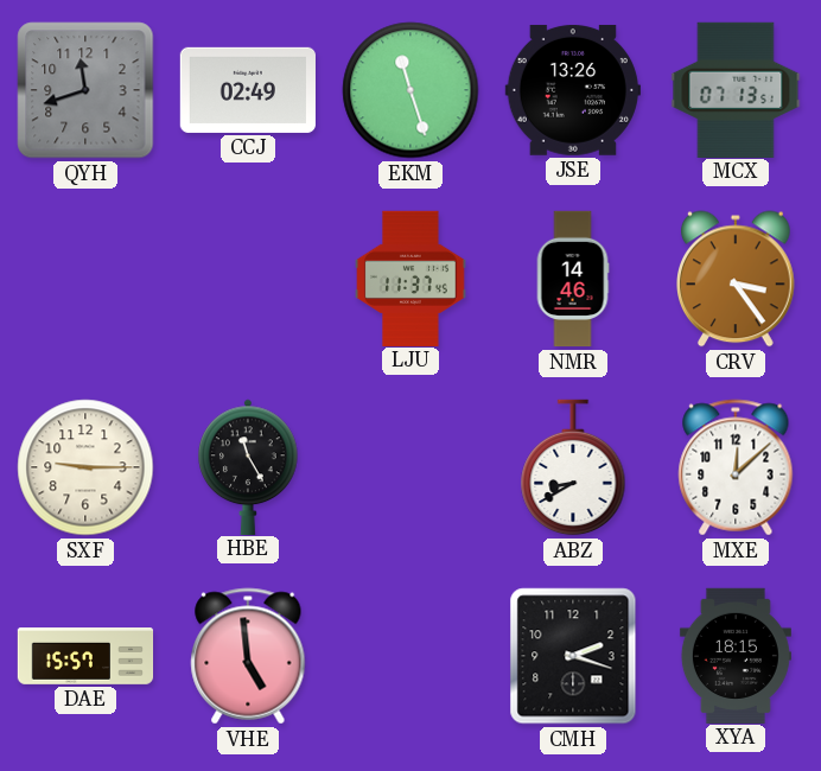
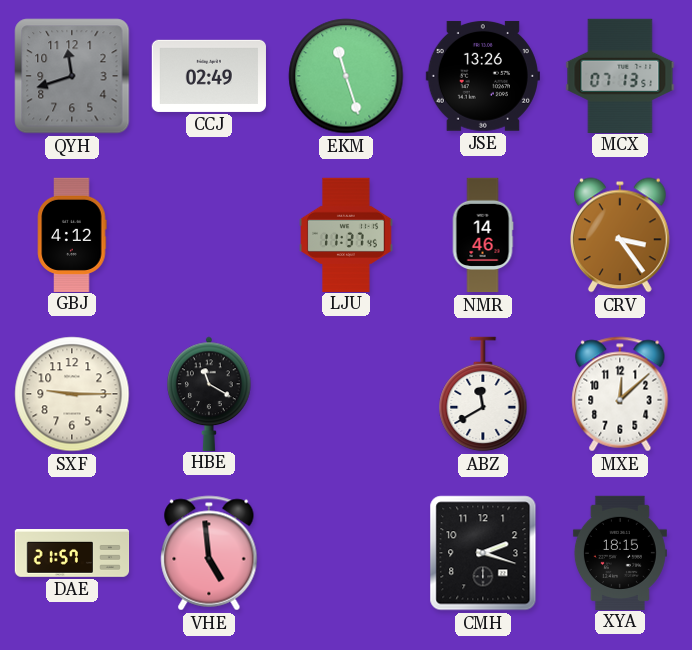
GBJ: none -> 4:12
HBE: 11:25 -> 11:20
ABZ: 8:40 -> 11:40
DAE: 15:57 -> 21:57
